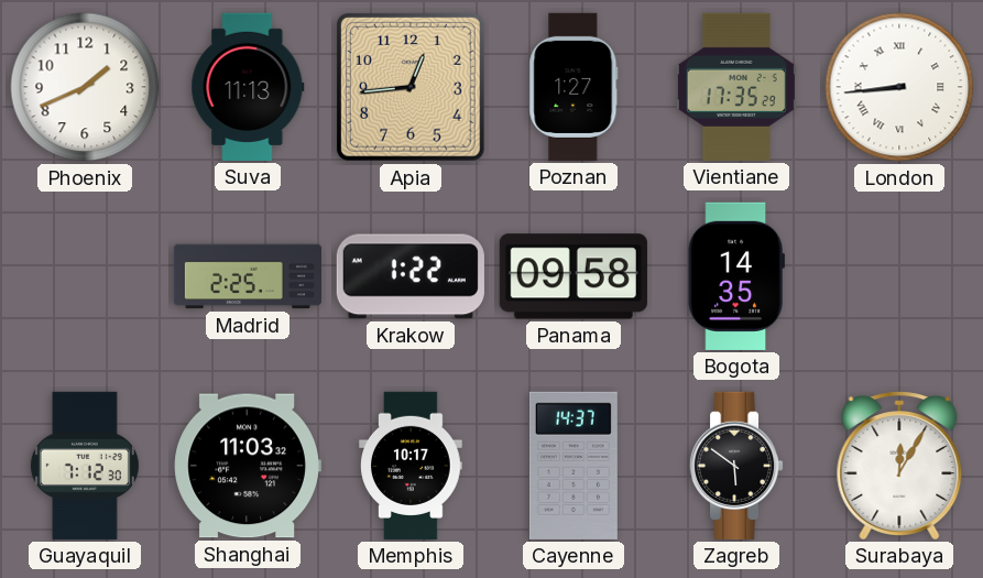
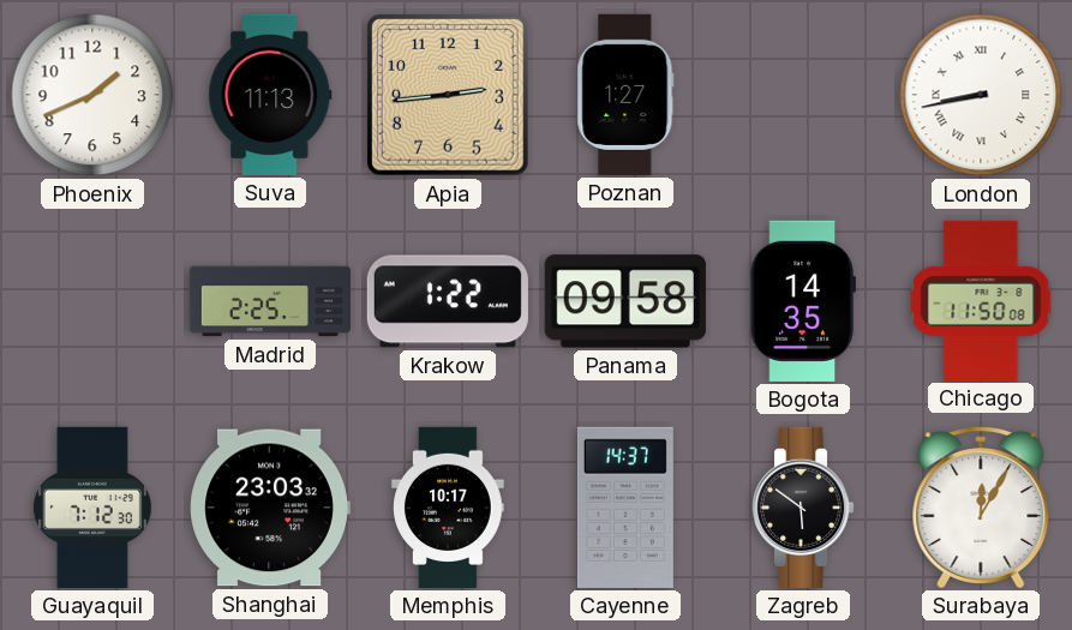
Apia: 12:44 -> 2:44
Vientiane: 17:35 -> none
London: 8:44 -> 8:43
Chicago: none -> 11:50
Shanghai: 11:03 -> 23:03
